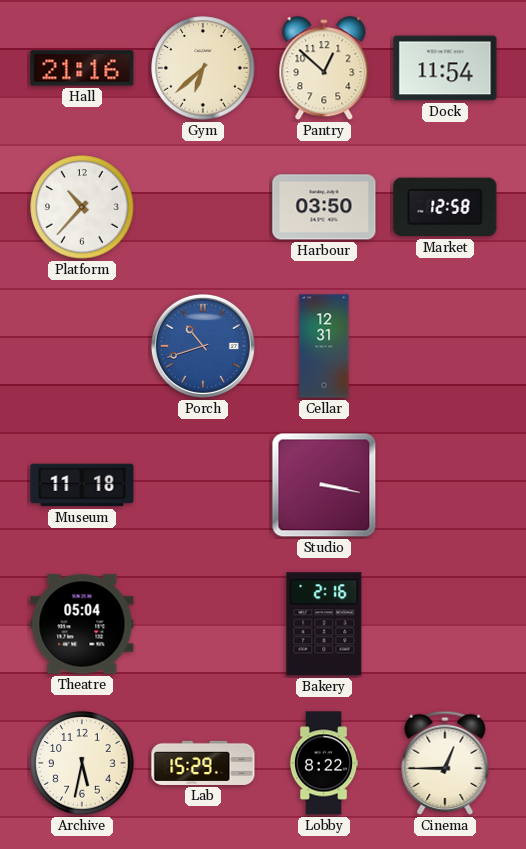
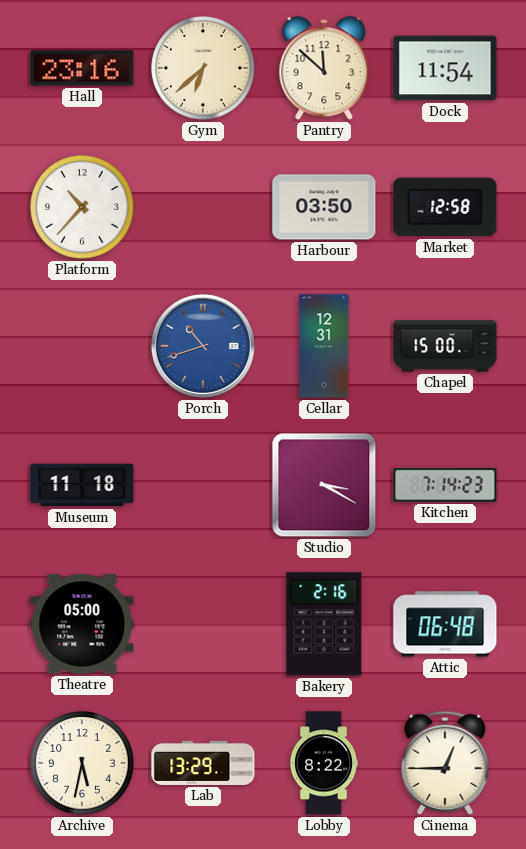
Hall: 21:16 -> 23:16
Pantry: 12:52 -> 11:52
Chapel: none -> 15:00
Studio: 3:17 -> 3:20
Kitchen: none -> 7:14
Theatre: 05:04 -> 05:00
Attic: none -> 06:48
Lab: 15:29 -> 13:29
